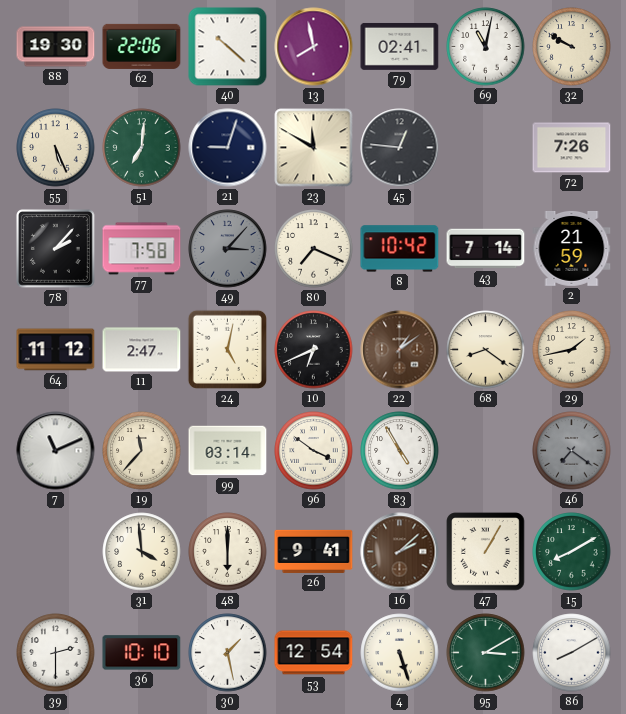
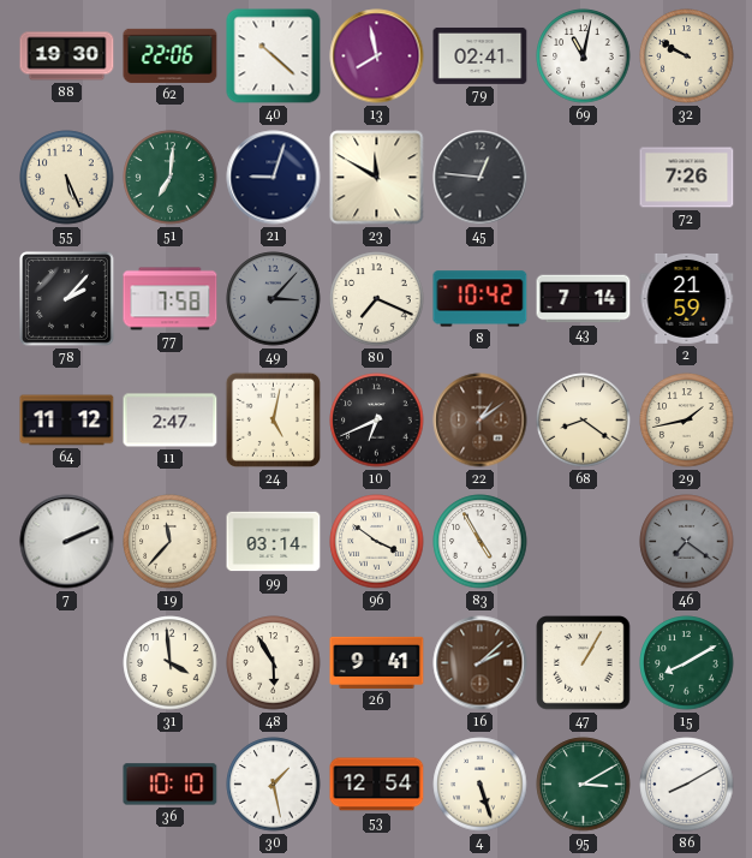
7: 11:11 -> 2:11
48: 6:00 -> 5:55
39: 2:30 -> none
